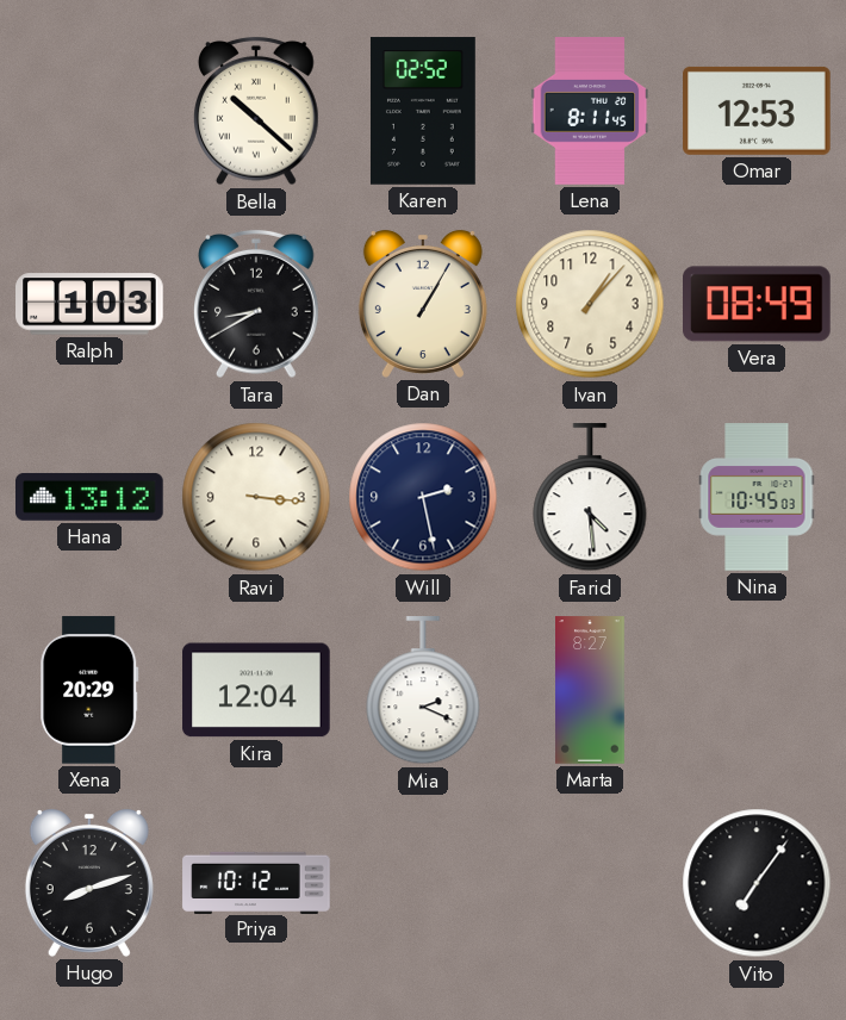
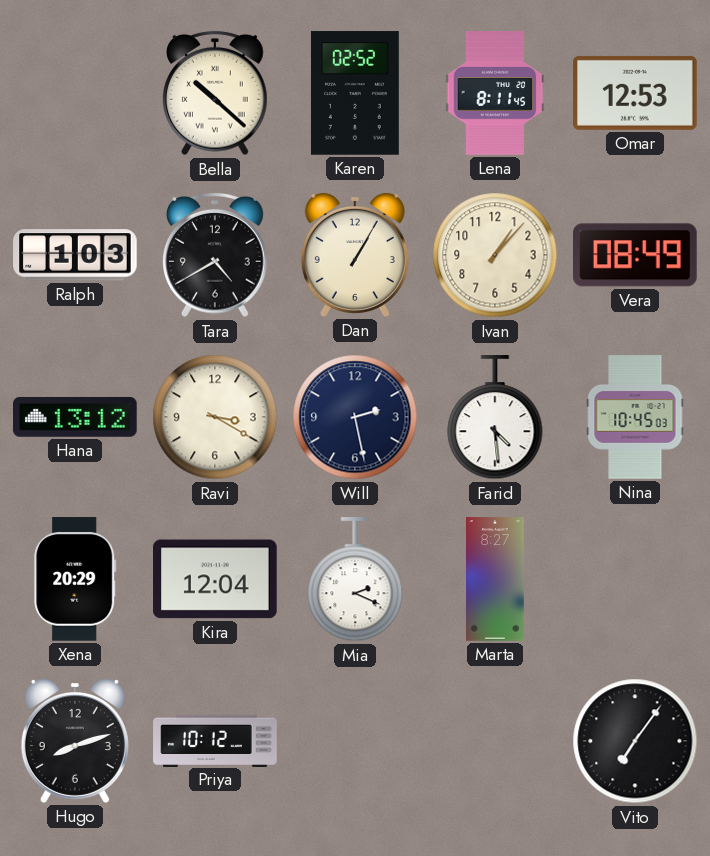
Tara: 8:40 -> 4:40
Ravi: 3:16 -> 3:20
